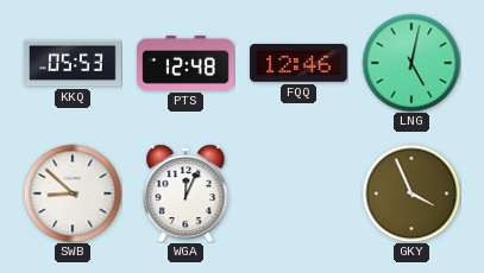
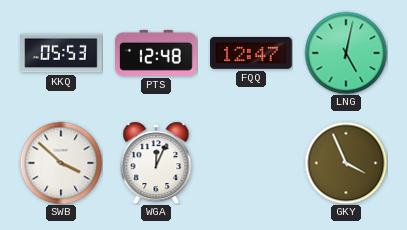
FQQ: 12:46 -> 12:47
SWB: 8:52 -> 3:52
